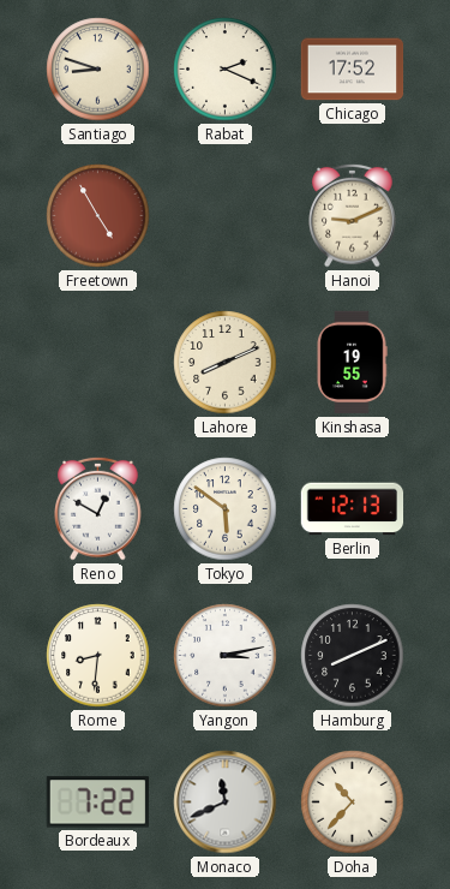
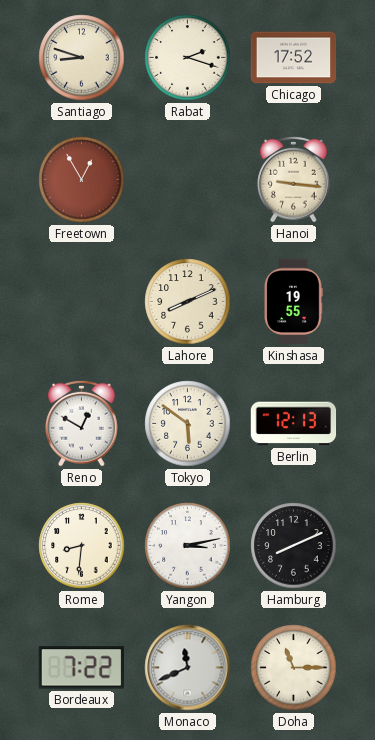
Rabat: 2:19 -> 2:18
Freetown: 4:55 -> 12:55
Hanoi: 9:11 -> 9:16
Doha: 10:37 -> 11:15
